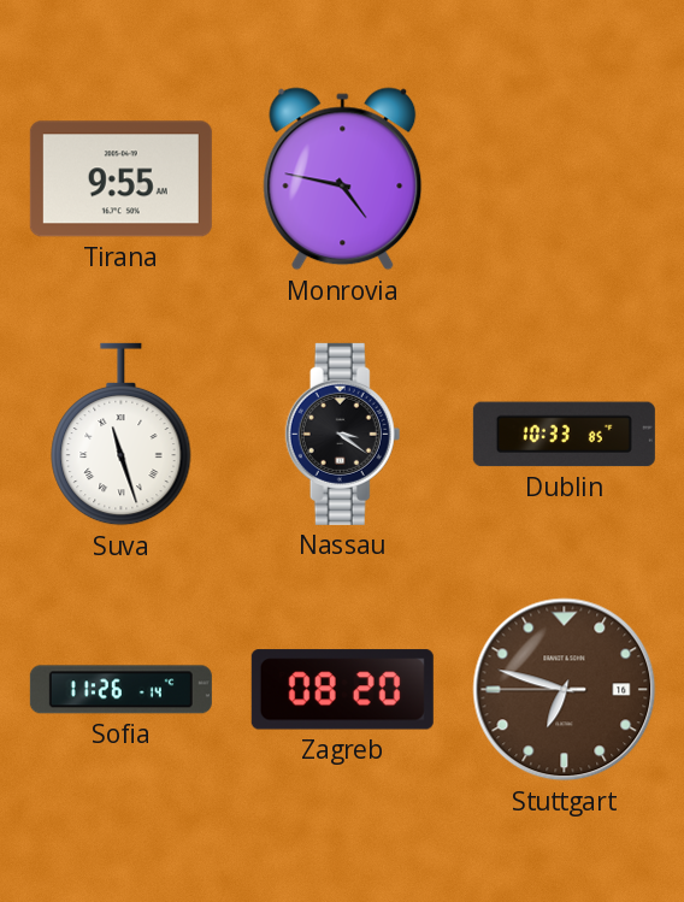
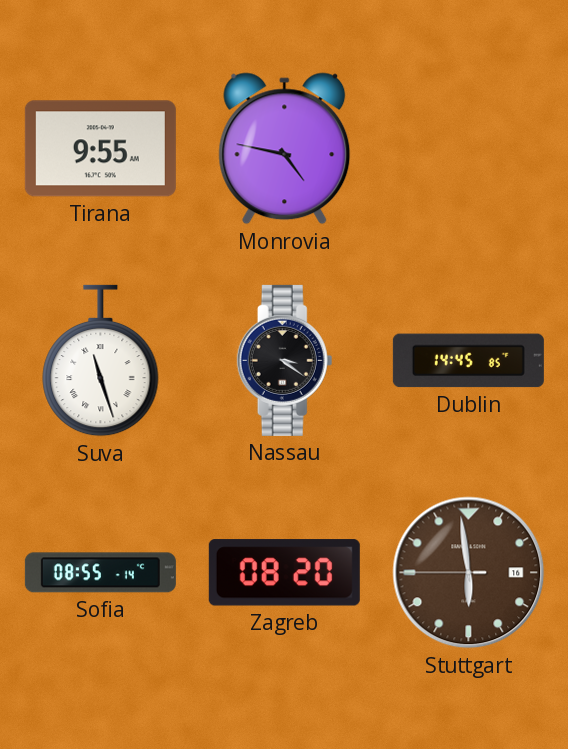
Dublin: 10:33 -> 14:45
Sofia: 11:26 -> 08:55
Stuttgart: 6:47 -> 5:58
